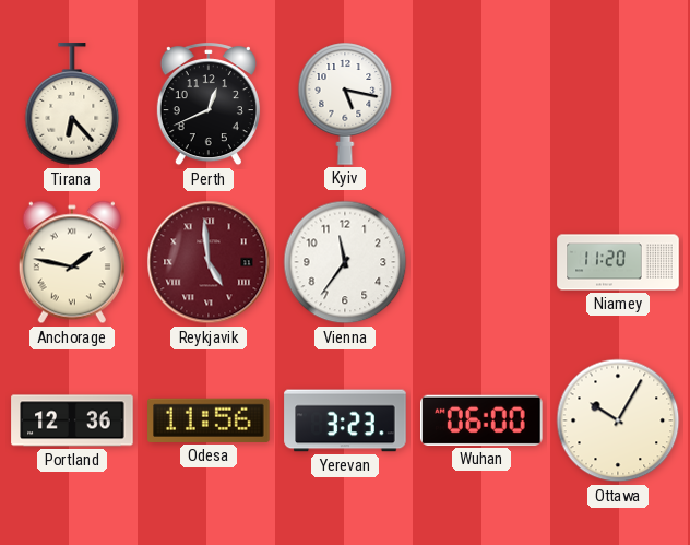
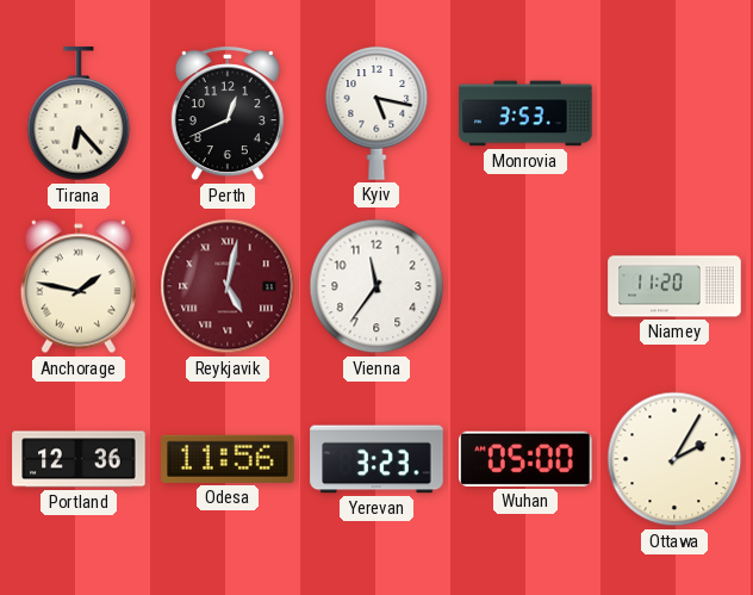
Monrovia: none -> 3:53
Reykjavik: 4:59 -> 5:02
Wuhan: 06:00 -> 05:00
Ottawa: 10:05 -> 2:05
